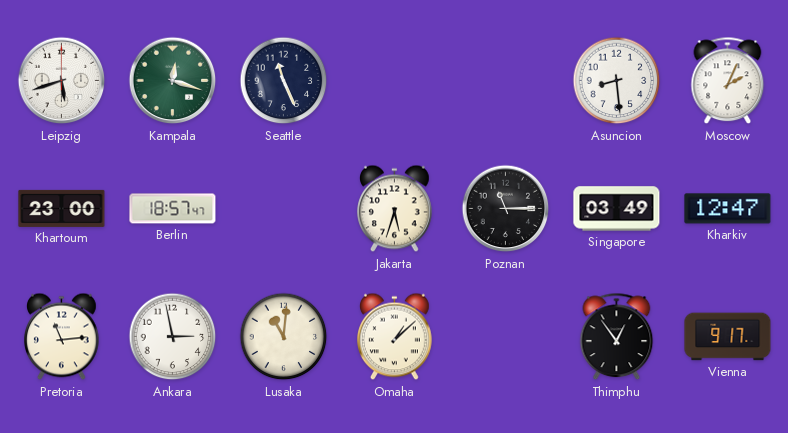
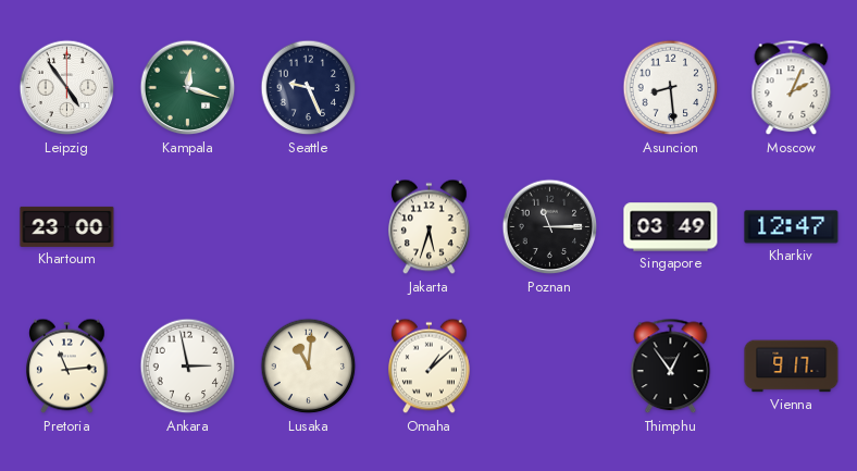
Leipzig: 5:42 -> 4:54
Seattle: 11:26 -> 9:26
Berlin: 18:57 -> none
